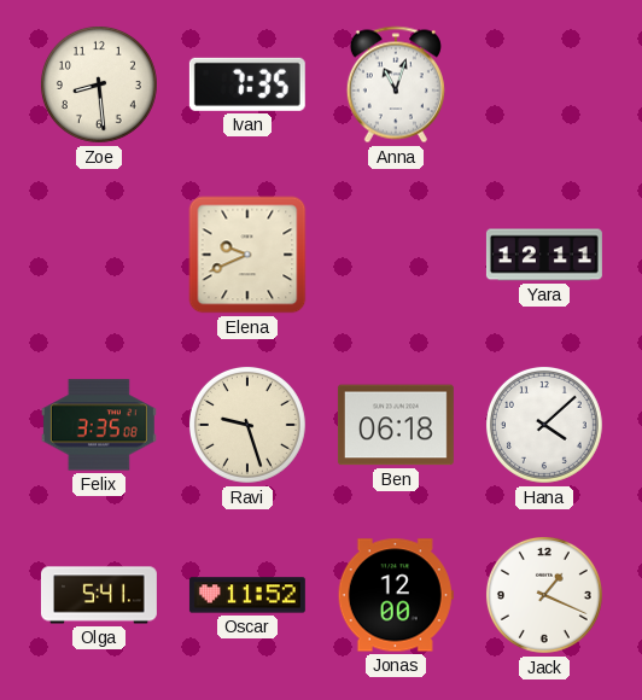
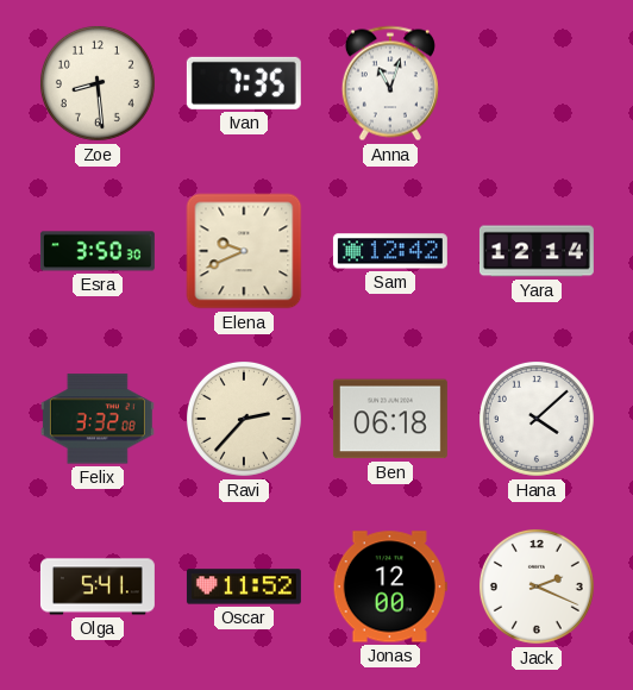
Esra: none -> 3:50
Sam: none -> 12:42
Yara: 12:11 -> 12:14
Felix: 3:35 -> 3:32
Ravi: 9:27 -> 2:37
Jack: 1:19 -> 2:19
